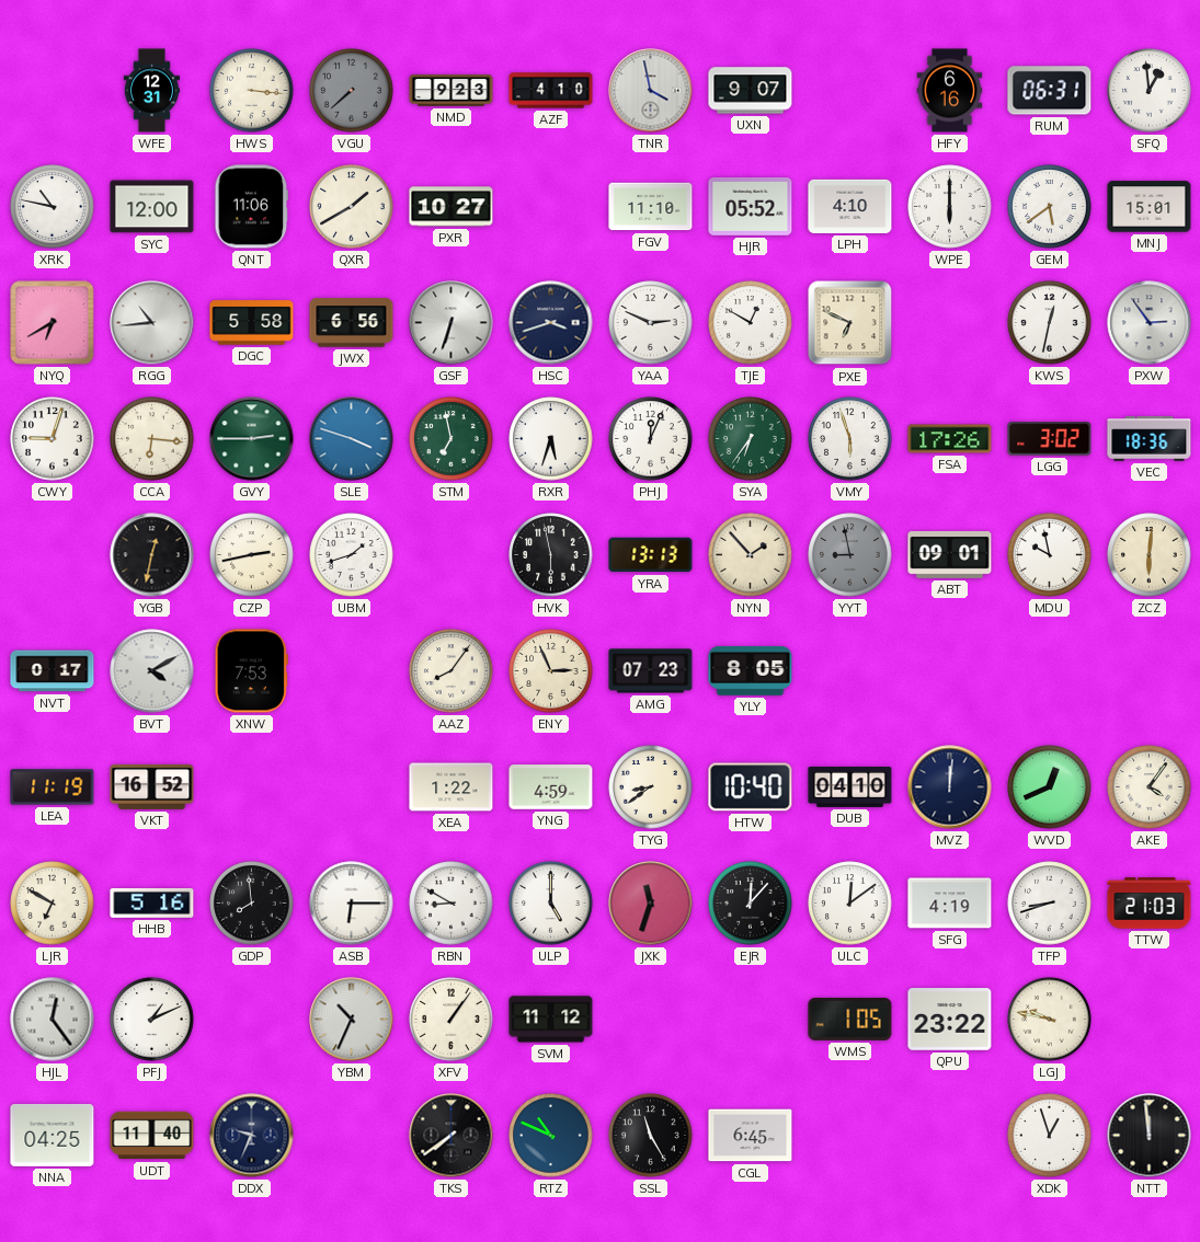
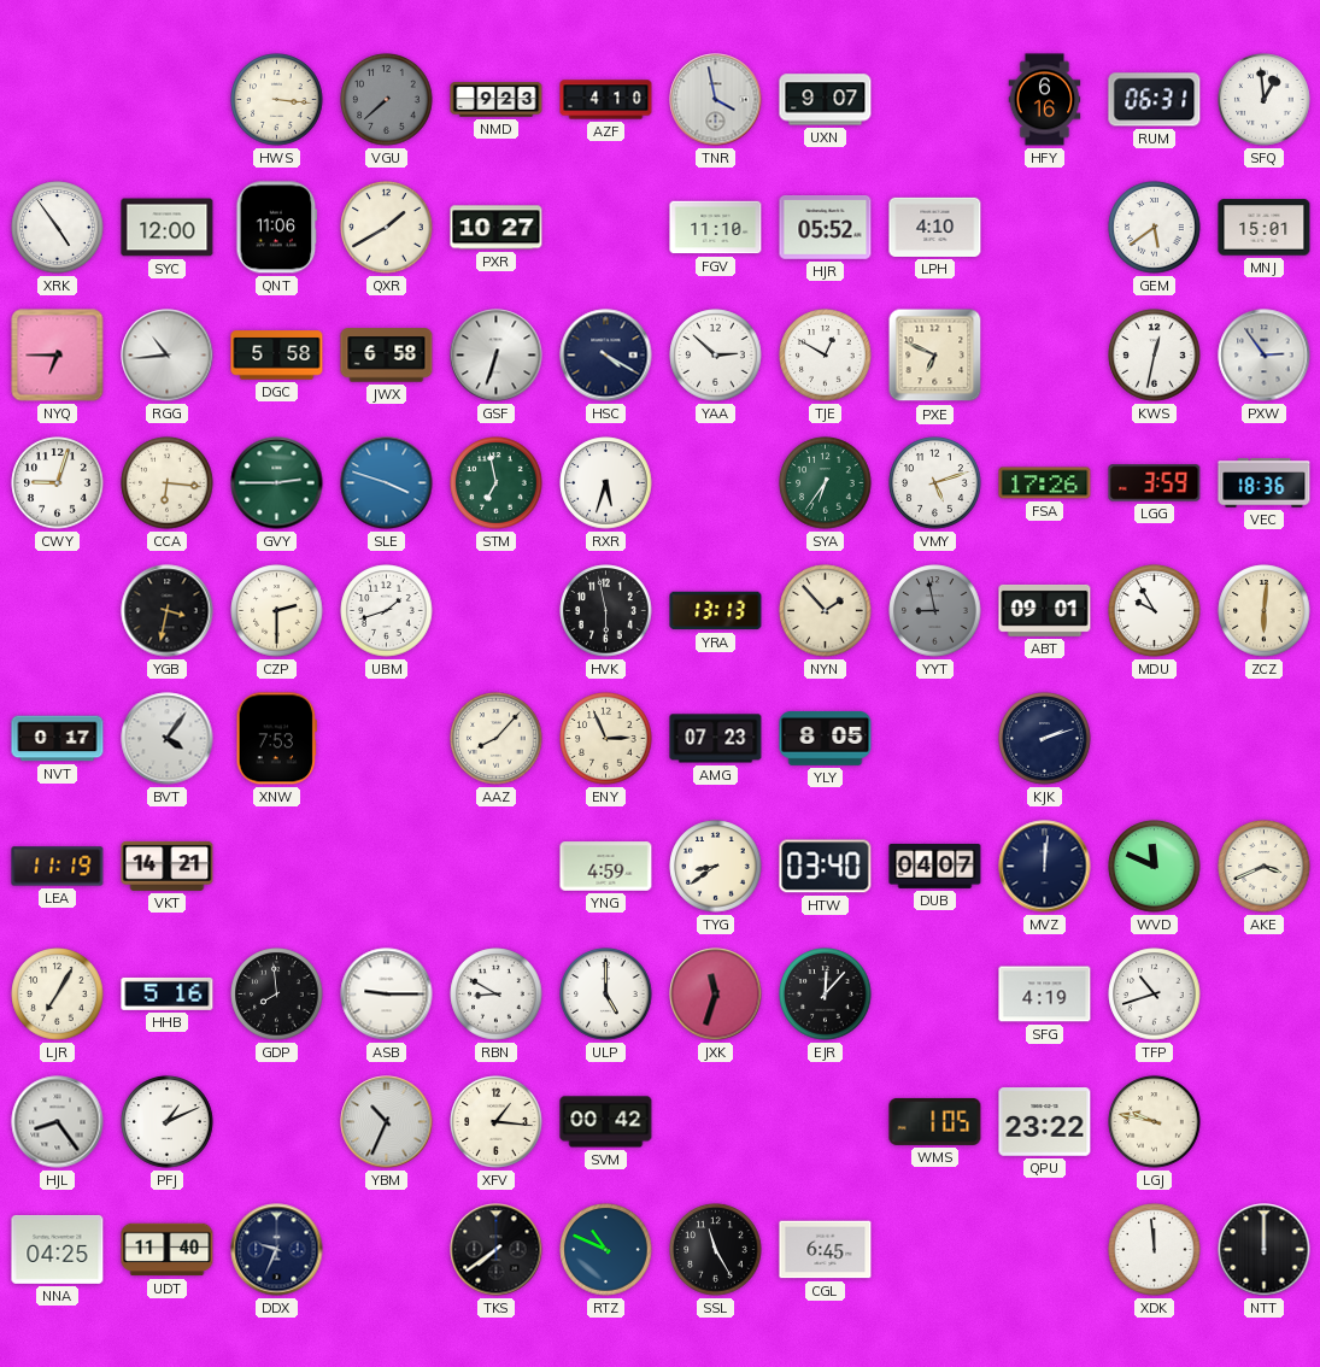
WFE: 12:31 -> none
XRK: 10:47 -> 4:54
WPE: 6:00 -> none
NYQ: 6:40 -> 6:45
JWX: 6:56 -> 6:58
HSC: 3:42 -> 4:20
YAA: 2:49 -> 2:52
PHJ: 12:04 -> none
VMY: 5:57 -> 5:12
LGG: 3:02 -> 3:59
YGB: 12:32 -> 3:32
CZP: 2:43 -> 2:30
MDU: 9:58 -> 9:55
BVT: 4:10 -> 4:06
AAZ: 8:06 -> 8:07
KJK: none -> 2:12
VKT: 16:52 -> 14:21
XEA: 1:22 -> none
HTW: 10:40 -> 03:40
DUB: 04:10 -> 04:07
WVD: 12:41 -> 11:49
AKE: 4:06 -> 3:41
LJR: 6:50 -> 7:05
ASB: 6:15 -> 9:15
ULC: 12:09 -> none
TFP: 8:42 -> 10:42
TTW: 21:03 -> none
HJL: 12:24 -> 8:24
XFV: 1:06 -> 1:16
SVM: 11:12 -> 00:42
XDK: 12:57 -> 11:59
NTT: 11:59 -> 12:00
